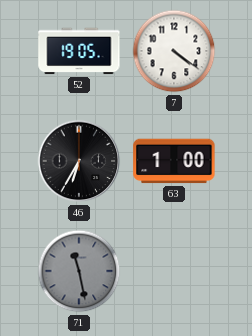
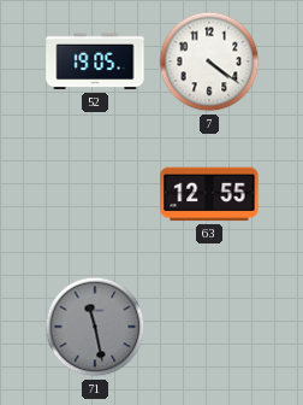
46: 6:35 -> none
63: 1:00 -> 12:55
